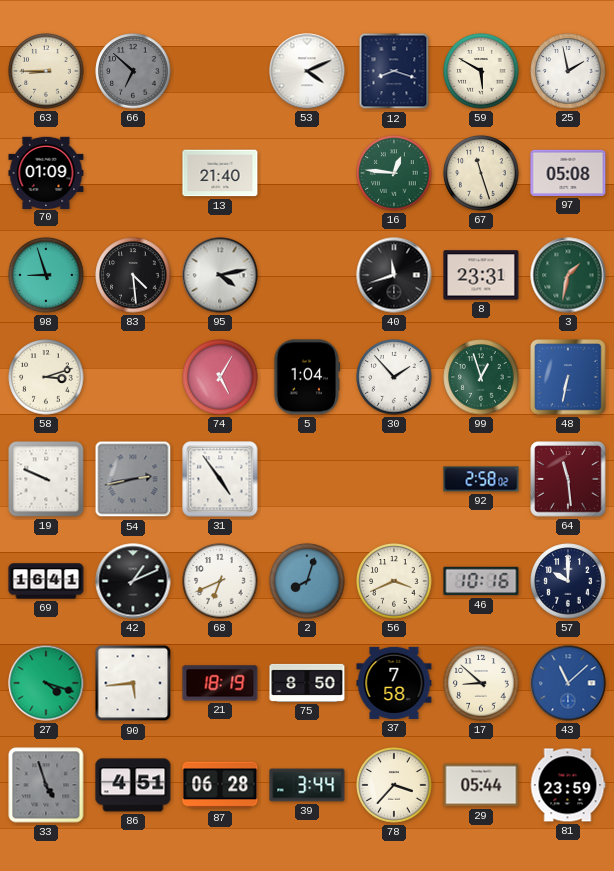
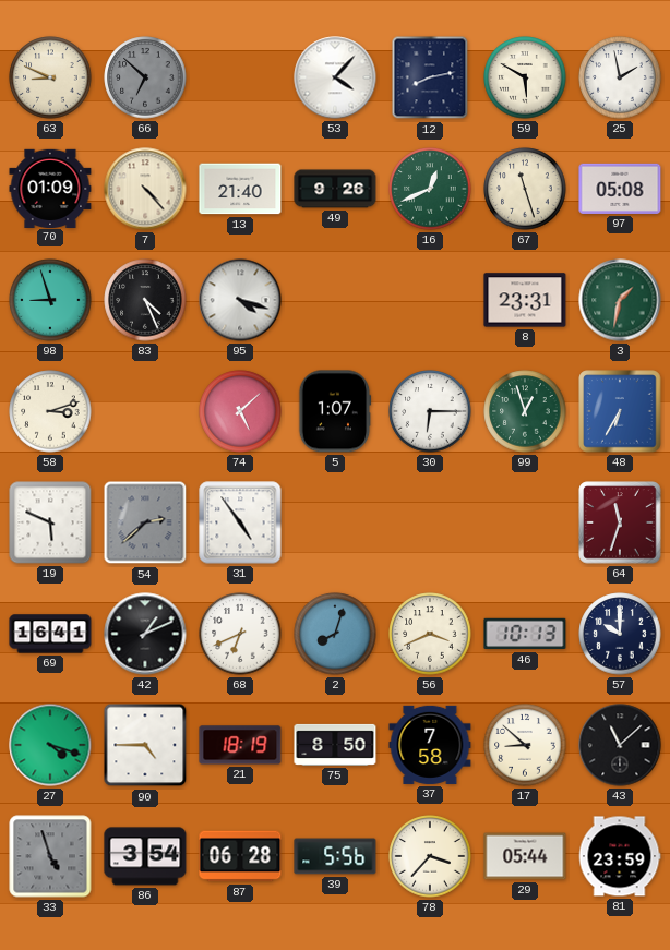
63: 8:45 -> 8:49
53: 4:11 -> 4:07
12: 8:18 -> 8:13
7: none -> 4:23
49: none -> 9:26
16: 12:46 -> 12:41
83: 4:29 -> 4:26
95: 4:13 -> 4:18
40: 11:42 -> none
74: 5:05 -> 5:08
5: 1:04 -> 1:07
30: 1:53 -> 6:15
48: 6:32 -> 6:35
19: 9:49 -> 5:49
54: 2:43 -> 2:38
92: 2:58 -> none
64: 11:29 -> 11:33
46: 10:16 -> 10:13
90: 5:44 -> 4:45
43 dial: blue -> black
86: 4:51 -> 3:54
39: 3:44 -> 5:56
